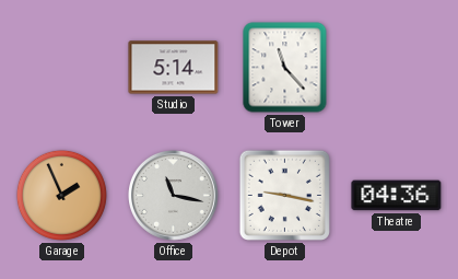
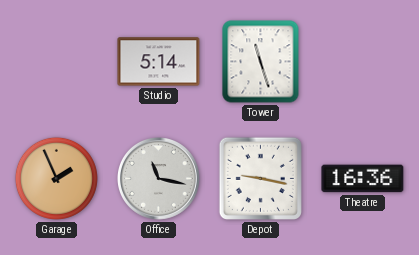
Tower: 11:23 -> 11:27
Theatre: 04:36 -> 16:36
